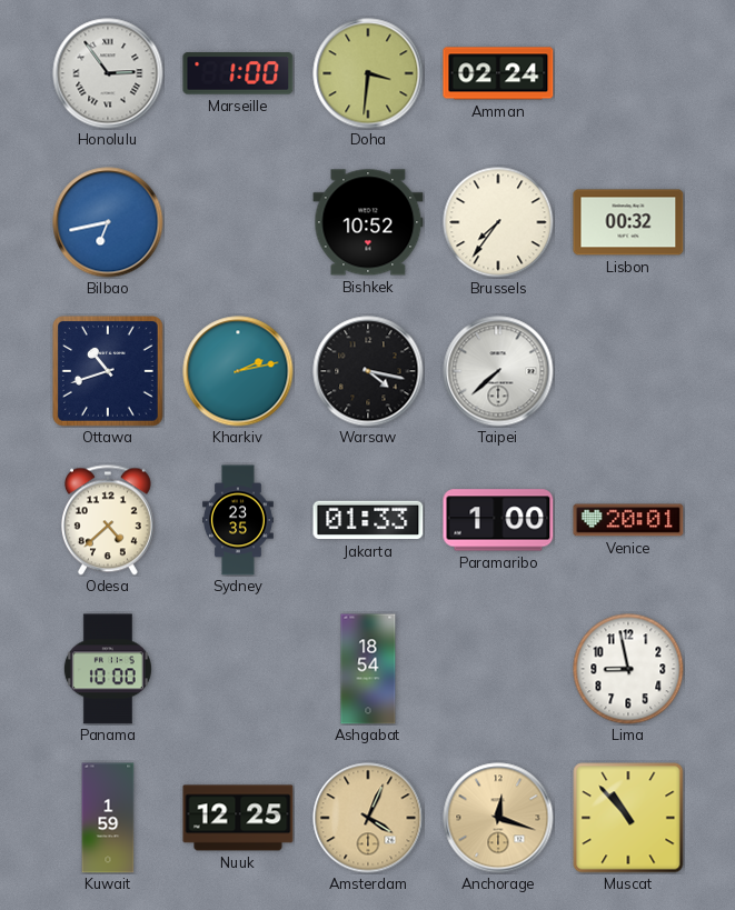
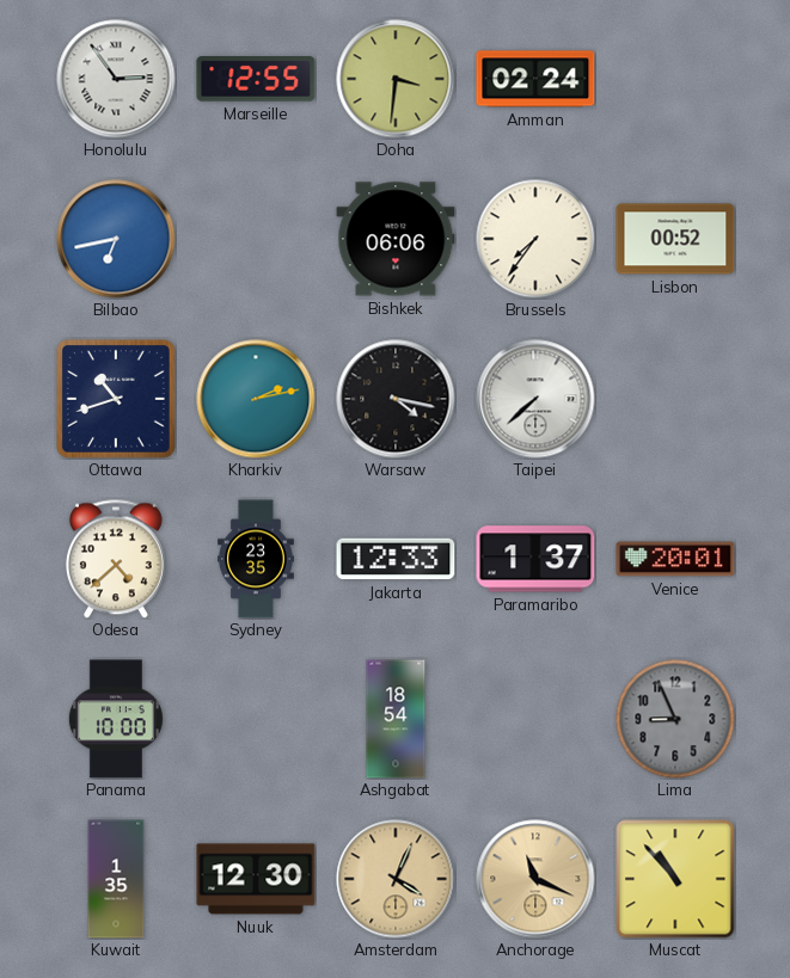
Marseille: 1:00 -> 12:55
Bishkek: 10:52 -> 06:06
Lisbon: 00:32 -> 00:52
Jakarta: 01:33 -> 12:33
Paramaribo: 1:00 -> 1:37
Lima: 8:58 -> 8:56
Lima dial: white -> grey
Kuwait: 1:59 -> 1:35
Nuuk: 12:25 -> 12:30
Anchorage: 12:18 -> 11:19
